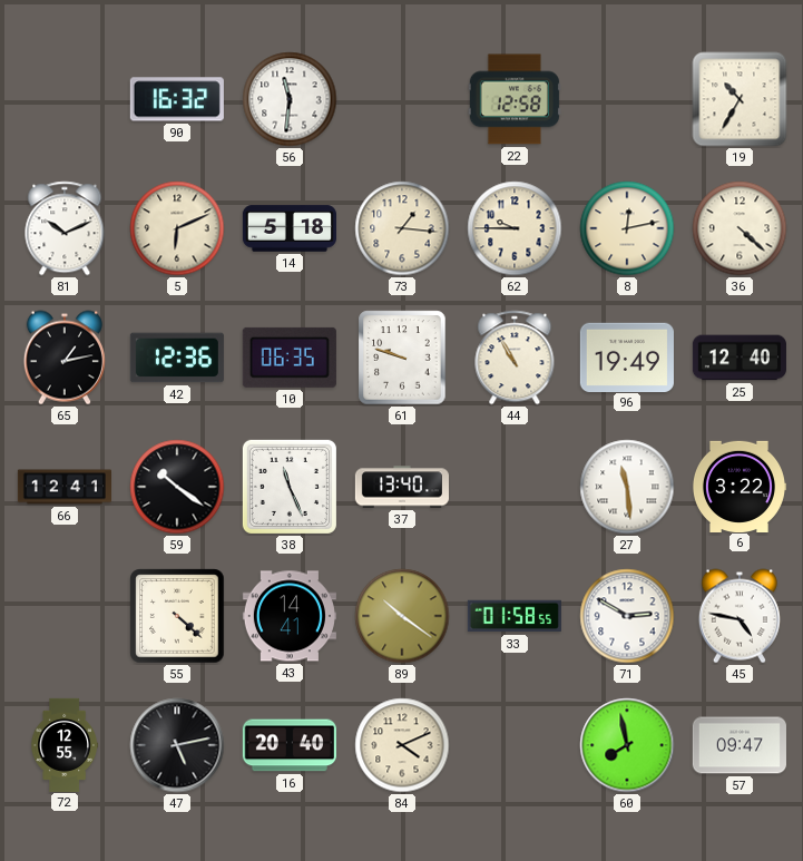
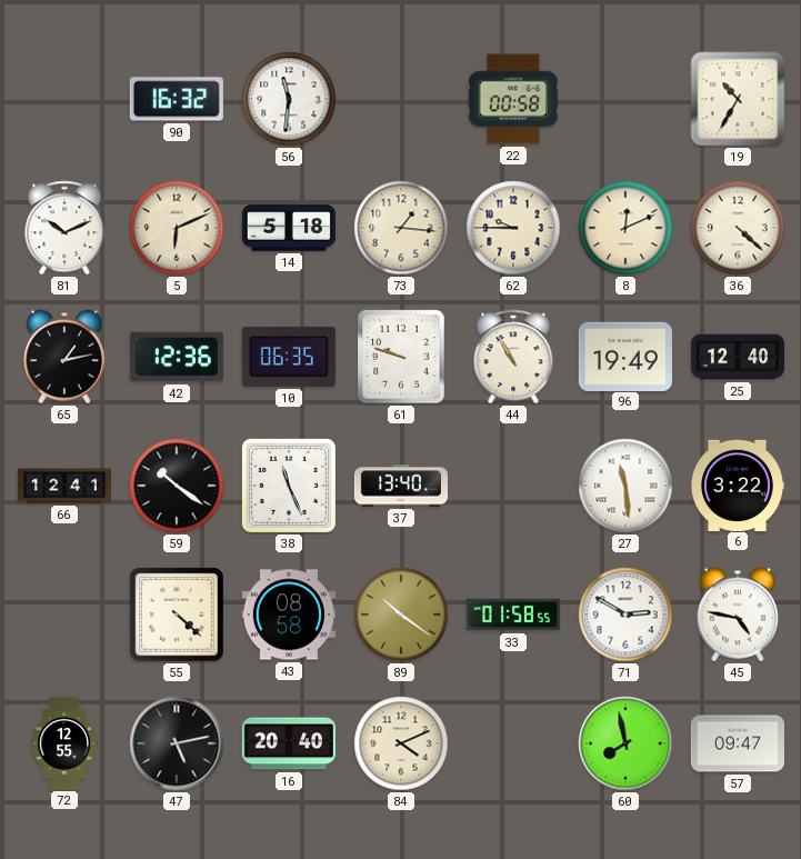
22: 12:58 -> 00:58
8: 12:13 -> 12:11
43: 14:41 -> 08:58
